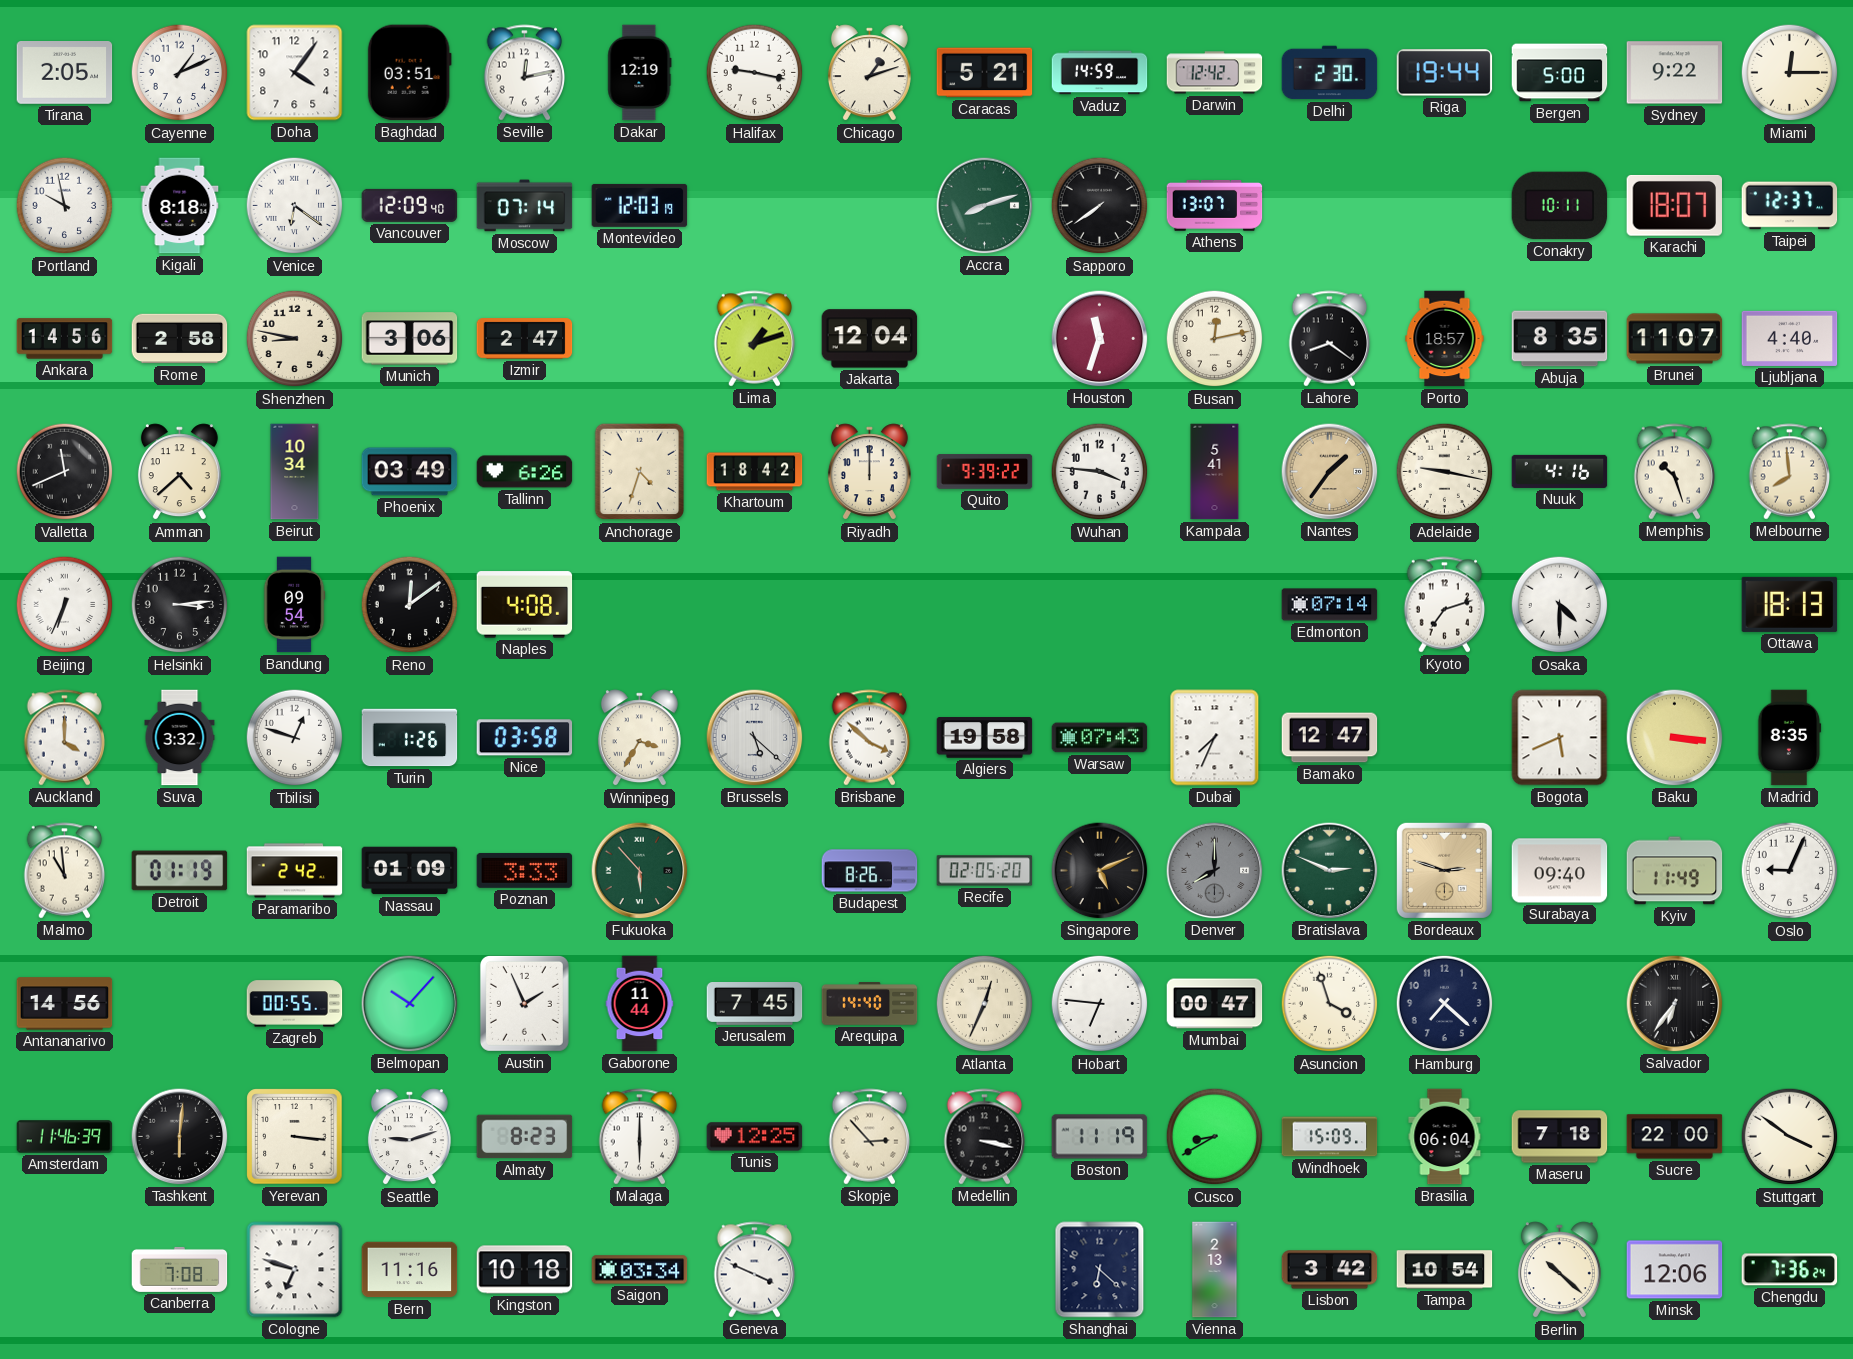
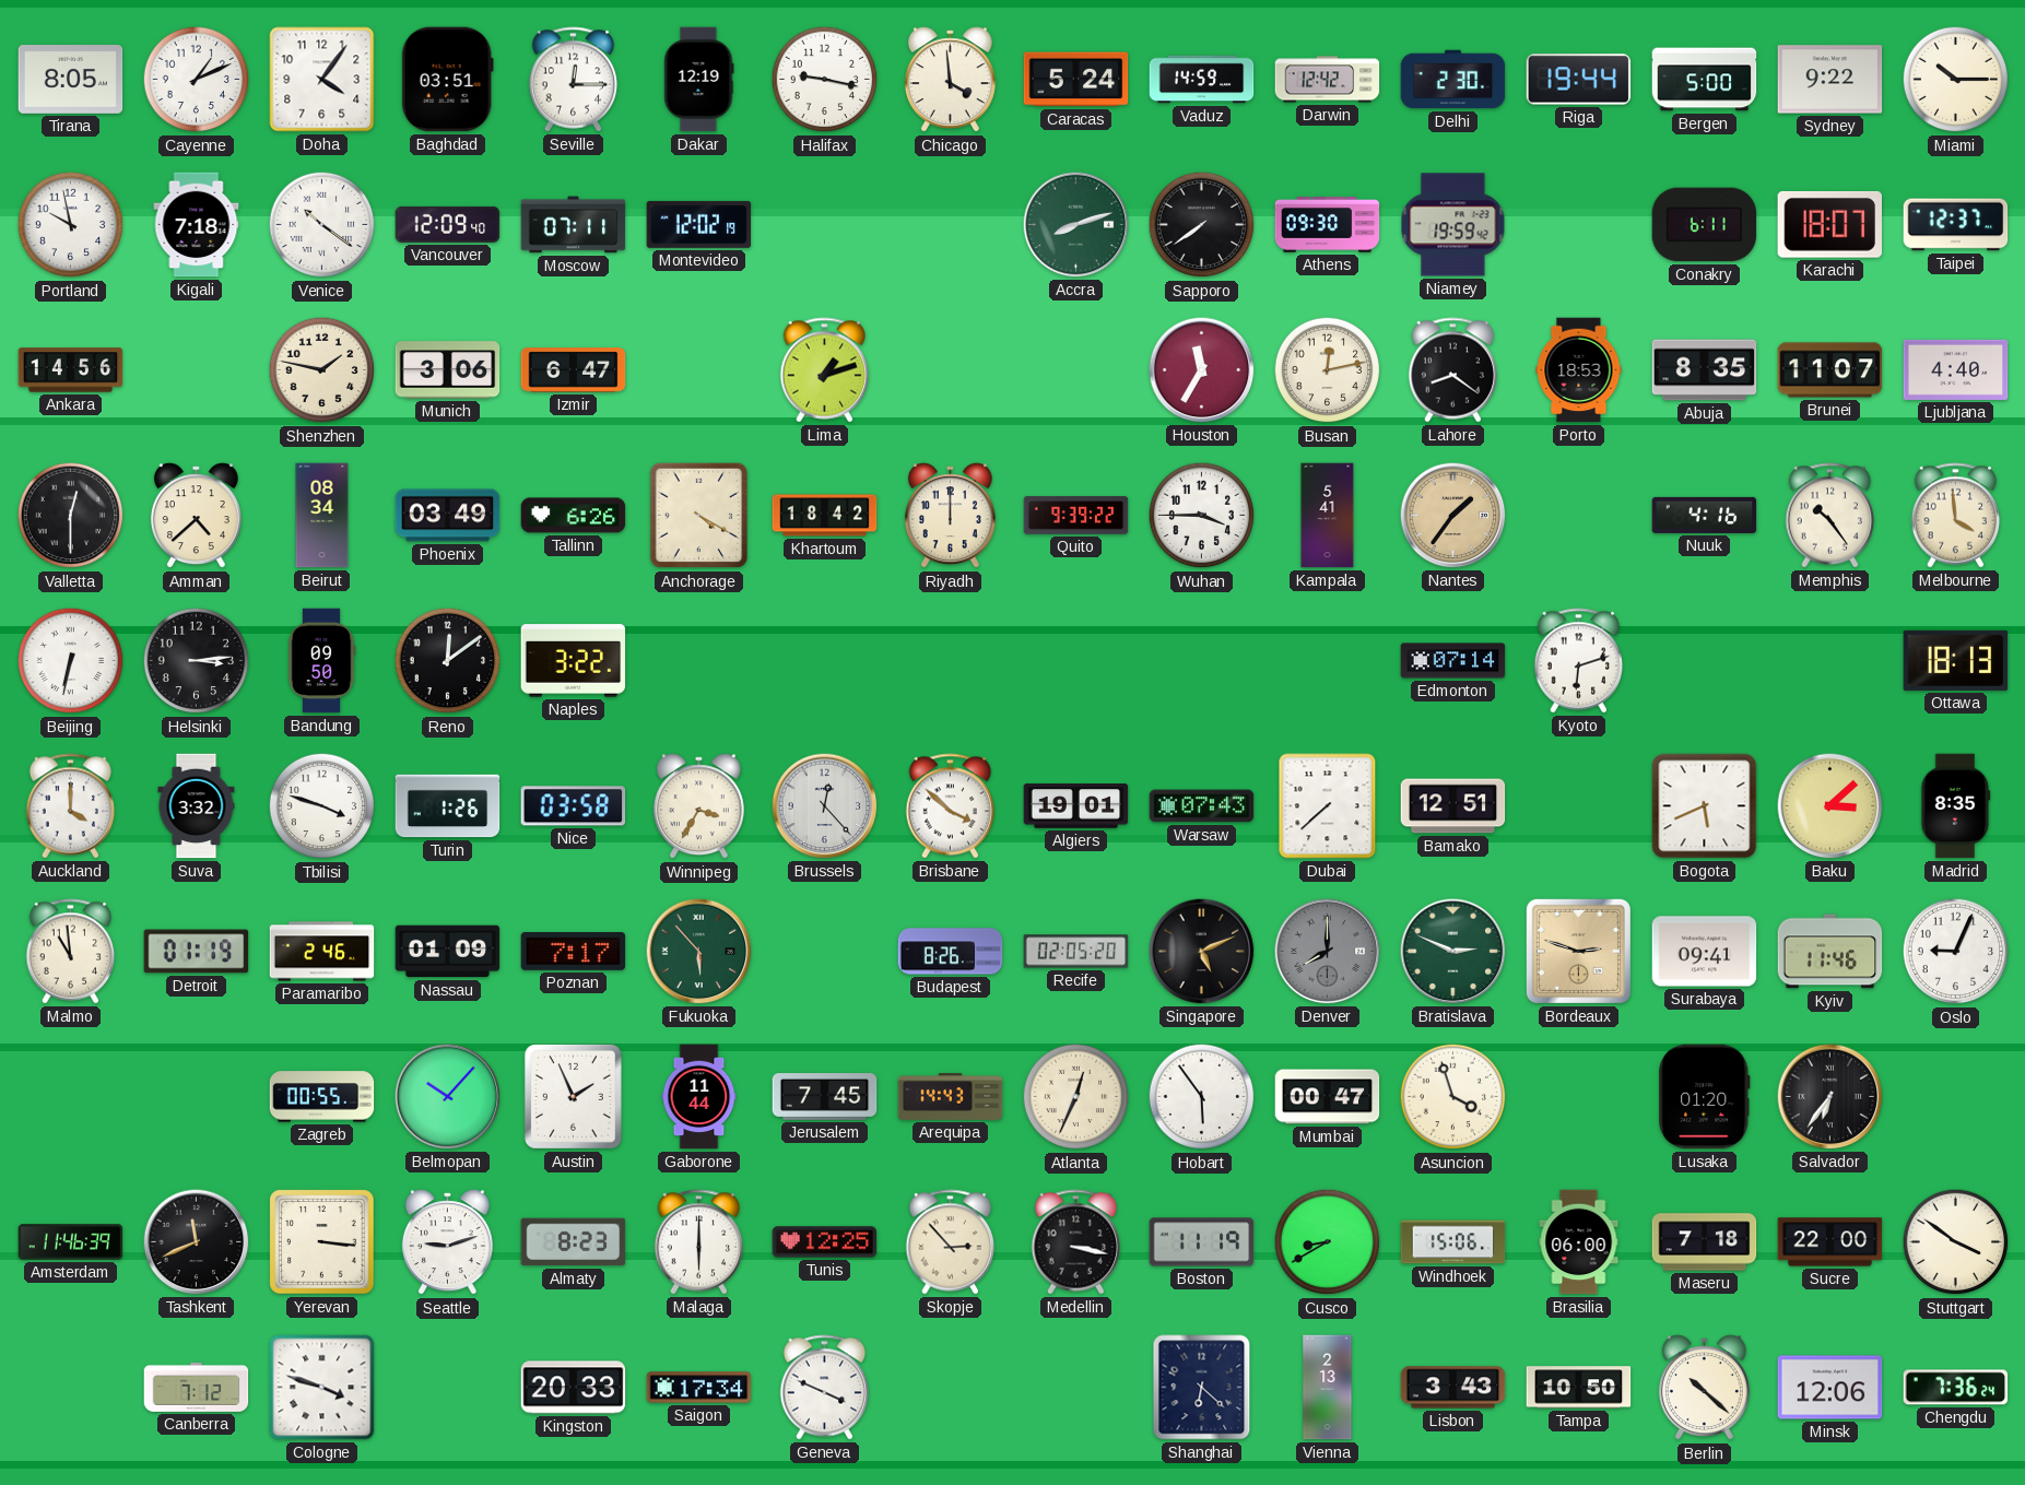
Tirana: 2:05 -> 8:05
Seville: 12:13 -> 12:15
Chicago: 1:12 -> 3:59
Caracas: 5:21 -> 5:24
Miami: 12:15 -> 10:15
Kigali: 8:18 -> 7:18
Venice: 6:21 -> 10:21
Moscow: 07:14 -> 07:11
Montevideo: 12:03 -> 12:02
Athens: 13:07 -> 09:30
Niamey: none -> 19:59
Conakry: 10:11 -> 6:11
Rome: 2:58 -> none
Shenzhen: 8:47 -> 1:47
Izmir: 2:47 -> 6:47
Jakarta: 12:04 -> none
Houston: 11:33 -> 11:35
Porto: 18:57 -> 18:53
Valletta: 11:41 -> 12:30
Beirut: 10:34 -> 08:34
Anchorage: 4:33 -> 4:20
Wuhan: 3:46 -> 3:45
Adelaide: 9:17 -> none
Memphis: 10:27 -> 10:24
Melbourne: 7:59 -> 3:59
Beijing: 6:34 -> 6:32
Bandung: 09:54 -> 09:50
Naples: 4:08 -> 3:22
Kyoto: 7:12 -> 6:12
Osaka: 4:30 -> none
Tbilisi: 12:48 -> 3:48
Brussels: 5:22 -> 12:23
Algiers: 19:58 -> 19:01
Dubai: 7:34 -> 7:38
Bamako: 12:47 -> 12:51
Baku: 3:16 -> 3:08
Paramaribo: 2:42 -> 2:46
Poznan: 3:33 -> 7:17
Surabaya: 09:40 -> 09:41
Kyiv: 11:49 -> 11:46
Antananarivo: 14:56 -> none
Arequipa: 14:40 -> 14:43
Hobart: 6:46 -> 5:54
Hamburg: 7:22 -> none
Lusaka: none -> 01:20
Tashkent: 6:01 -> 11:41
Windhoek: 15:09 -> 15:06
Brasilia: 06:04 -> 06:00
Canberra: 7:08 -> 7:12
Cologne: 6:48 -> 3:48
Bern: 11:16 -> none
Kingston: 10:18 -> 20:33
Saigon: 03:34 -> 17:34
Lisbon: 3:42 -> 3:43
Tampa: 10:54 -> 10:50
